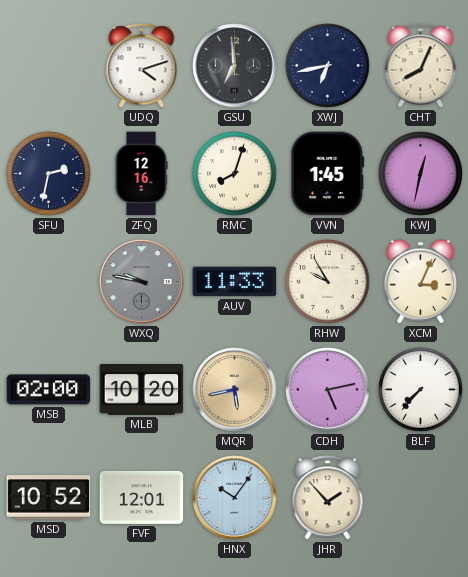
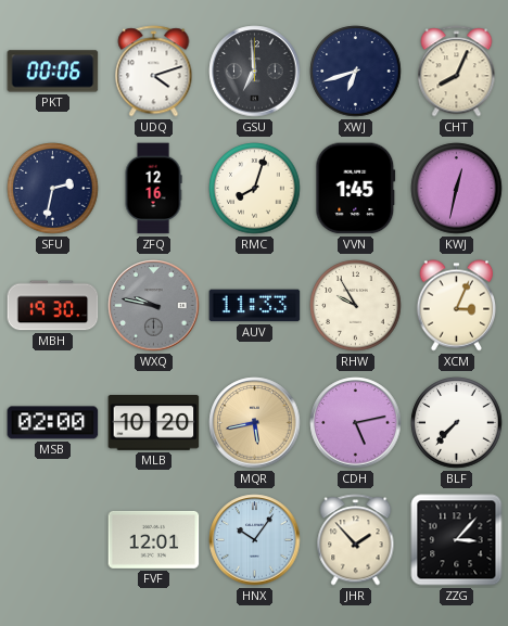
PKT: none -> 00:06
XWJ: 6:43 -> 6:42
MBH: none -> 19:30
MSD: 10:52 -> none
ZZG: none -> 3:07
